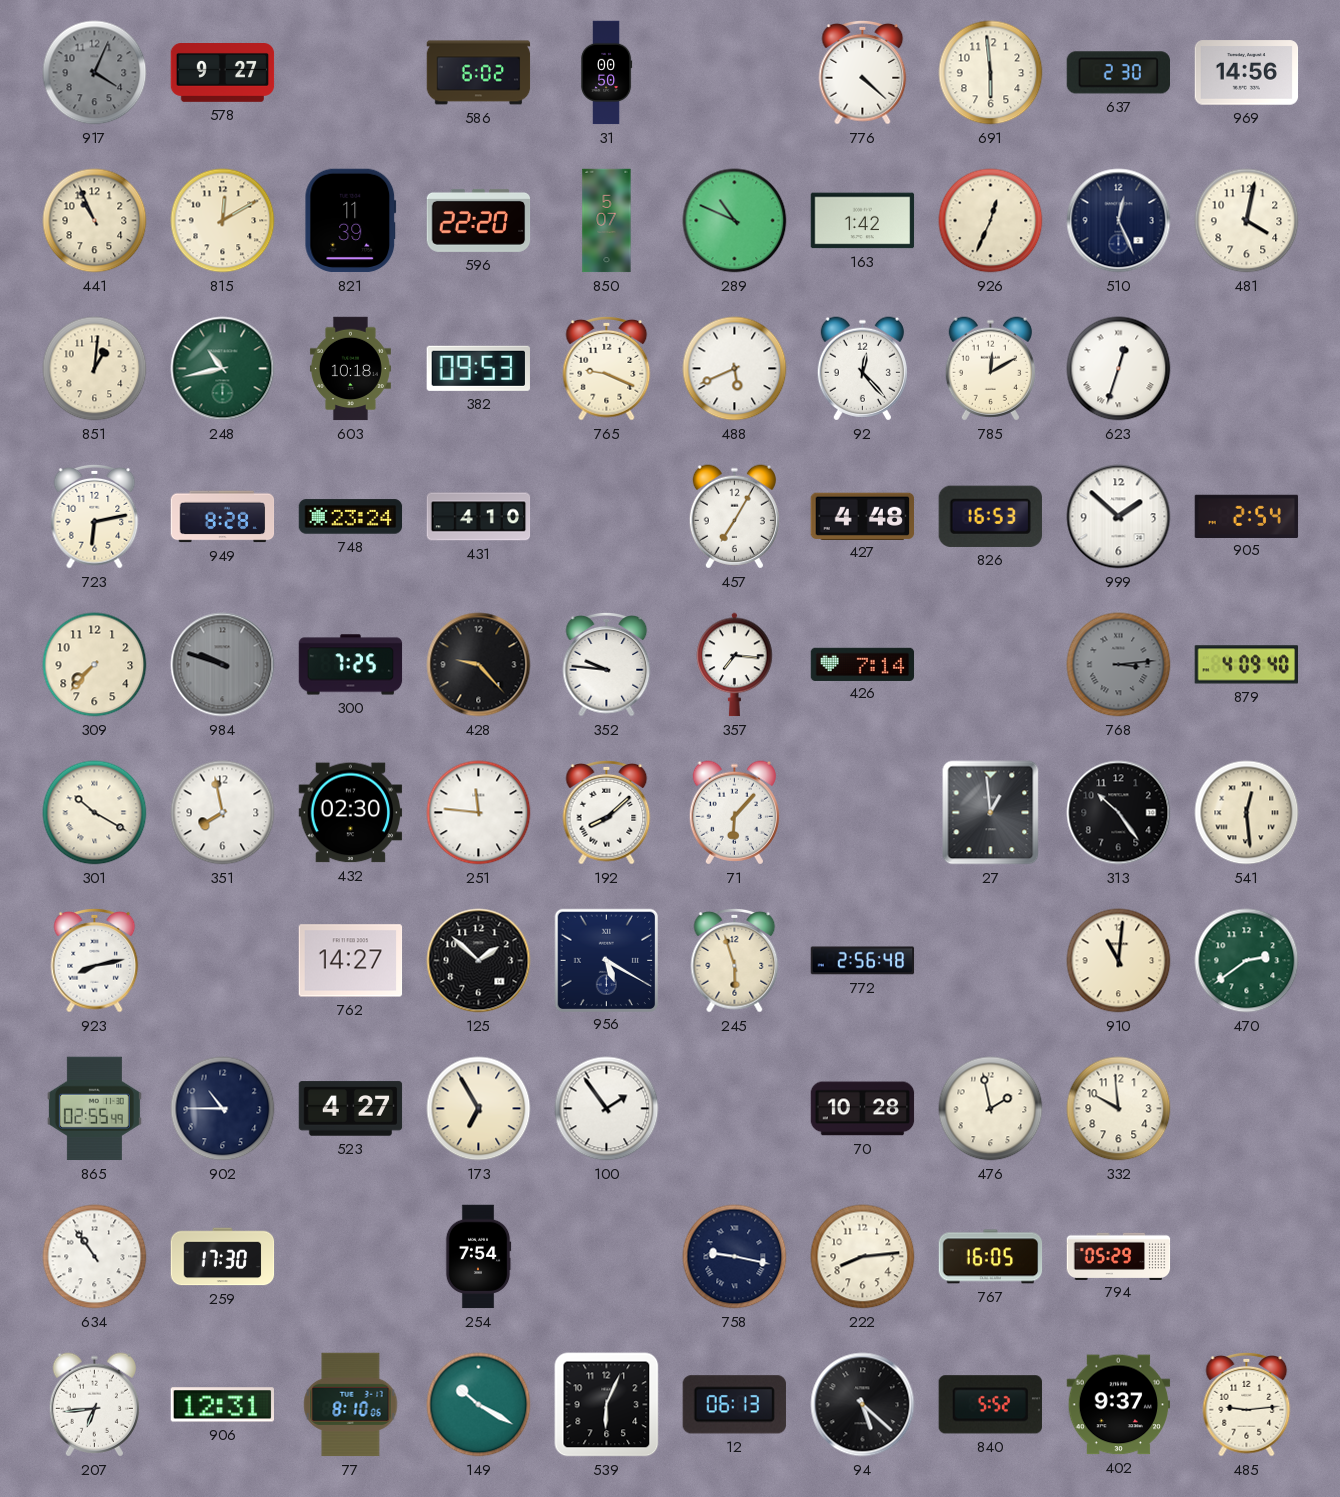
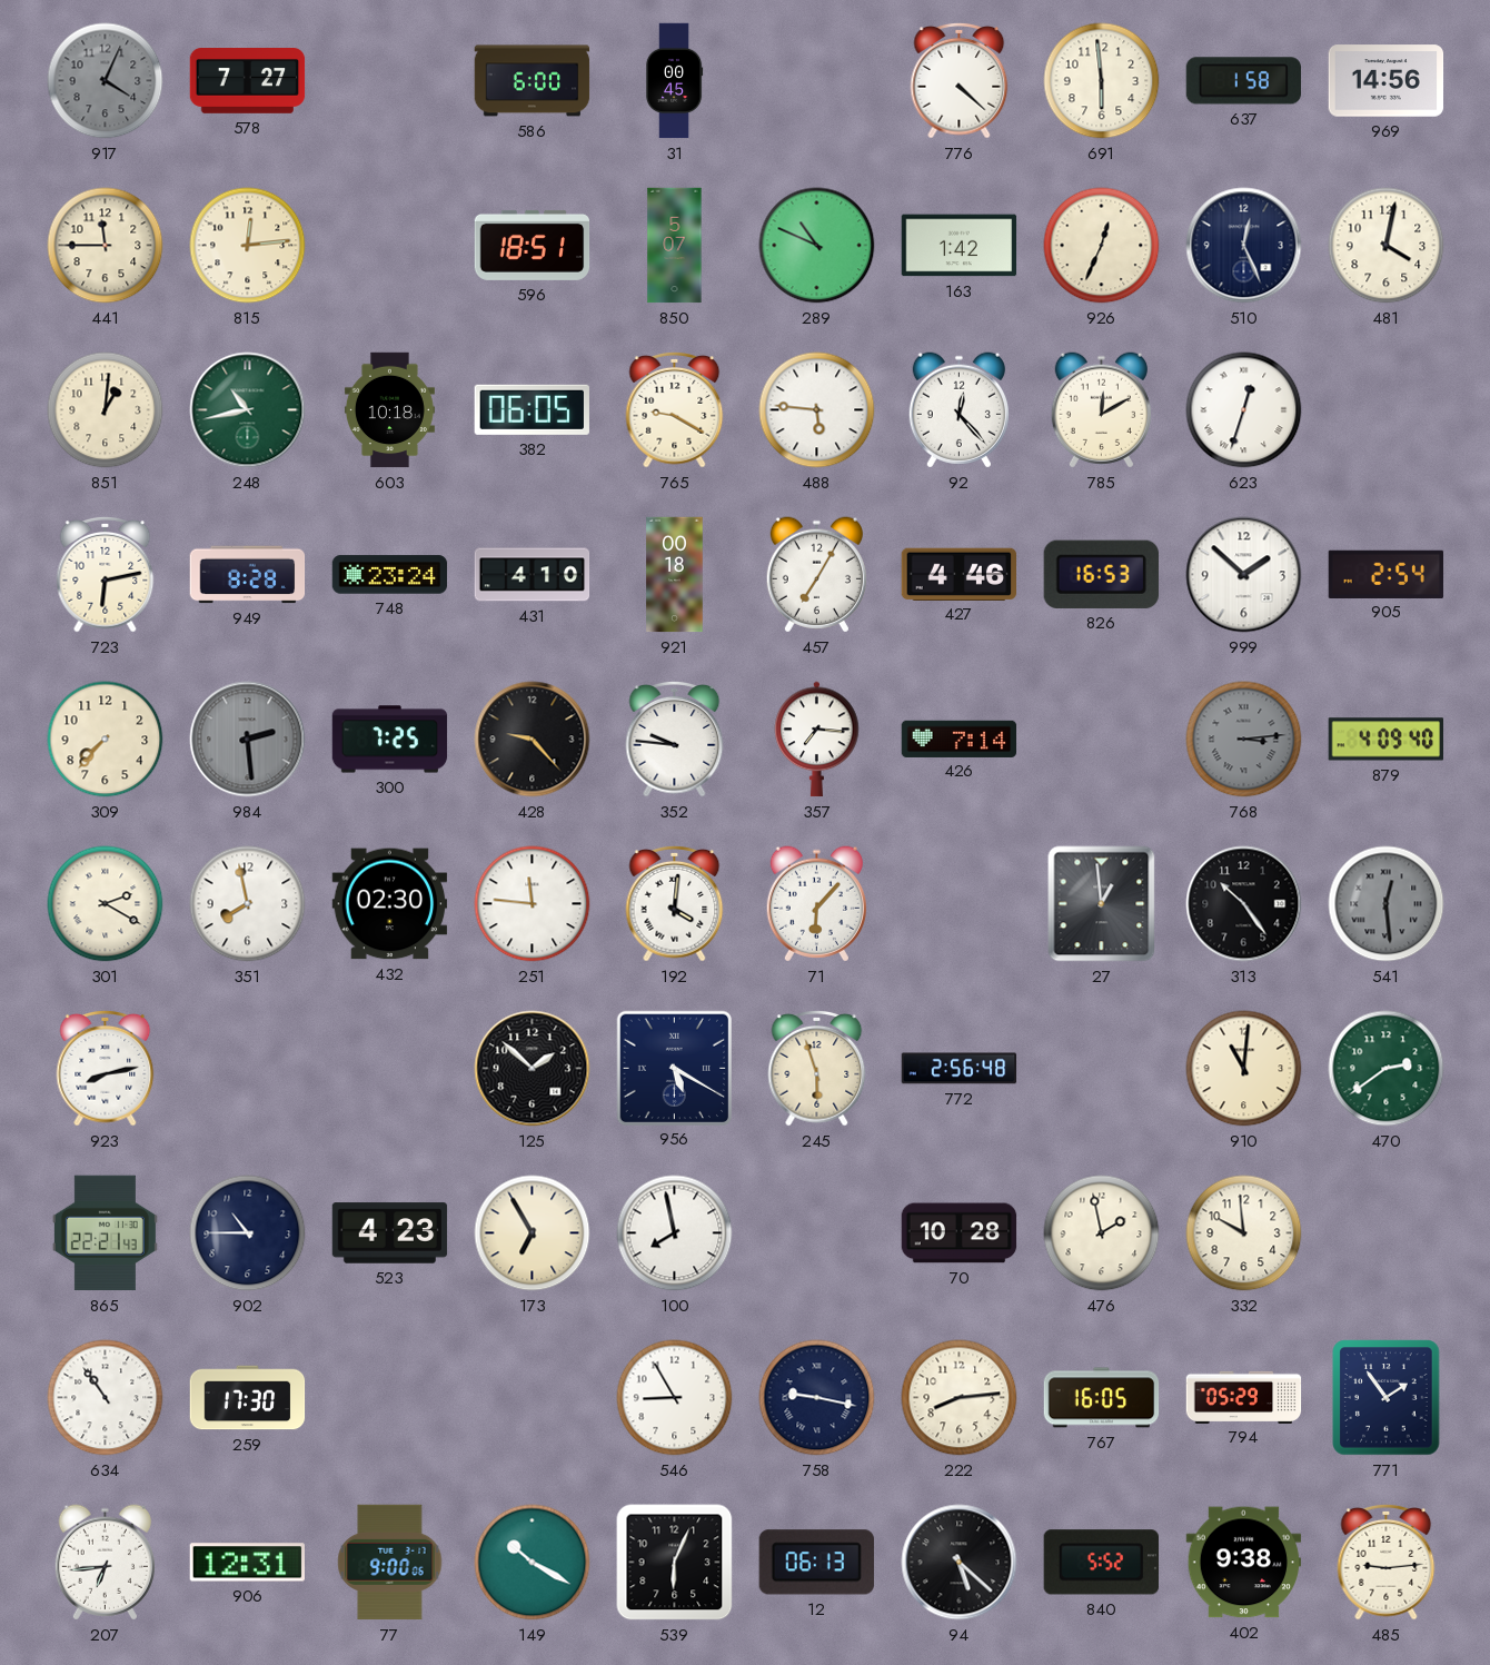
578: 9:27 -> 7:27
586: 6:02 -> 6:00
31: 00:50 -> 00:45
637: 2:30 -> 1:58
441: 10:56 -> 11:45
815: 12:10 -> 12:14
821: 11:39 -> none
596: 22:20 -> 18:51
382: 09:53 -> 06:05
765: 9:19 -> 9:20
488: 5:41 -> 5:46
921: none -> 00:18
427: 4:48 -> 4:46
984: 9:48 -> 2:29
301: 10:20 -> 2:20
192: 8:08 -> 4:01
541 dial: cream -> grey
762: 14:27 -> none
865: 02:55 -> 22:21
523: 4:27 -> 4:23
100: 1:54 -> 7:58
254: 7:54 -> none
546: none -> 8:55
771: none -> 1:54
77: 8:10 -> 9:00
402: 9:37 -> 9:38
